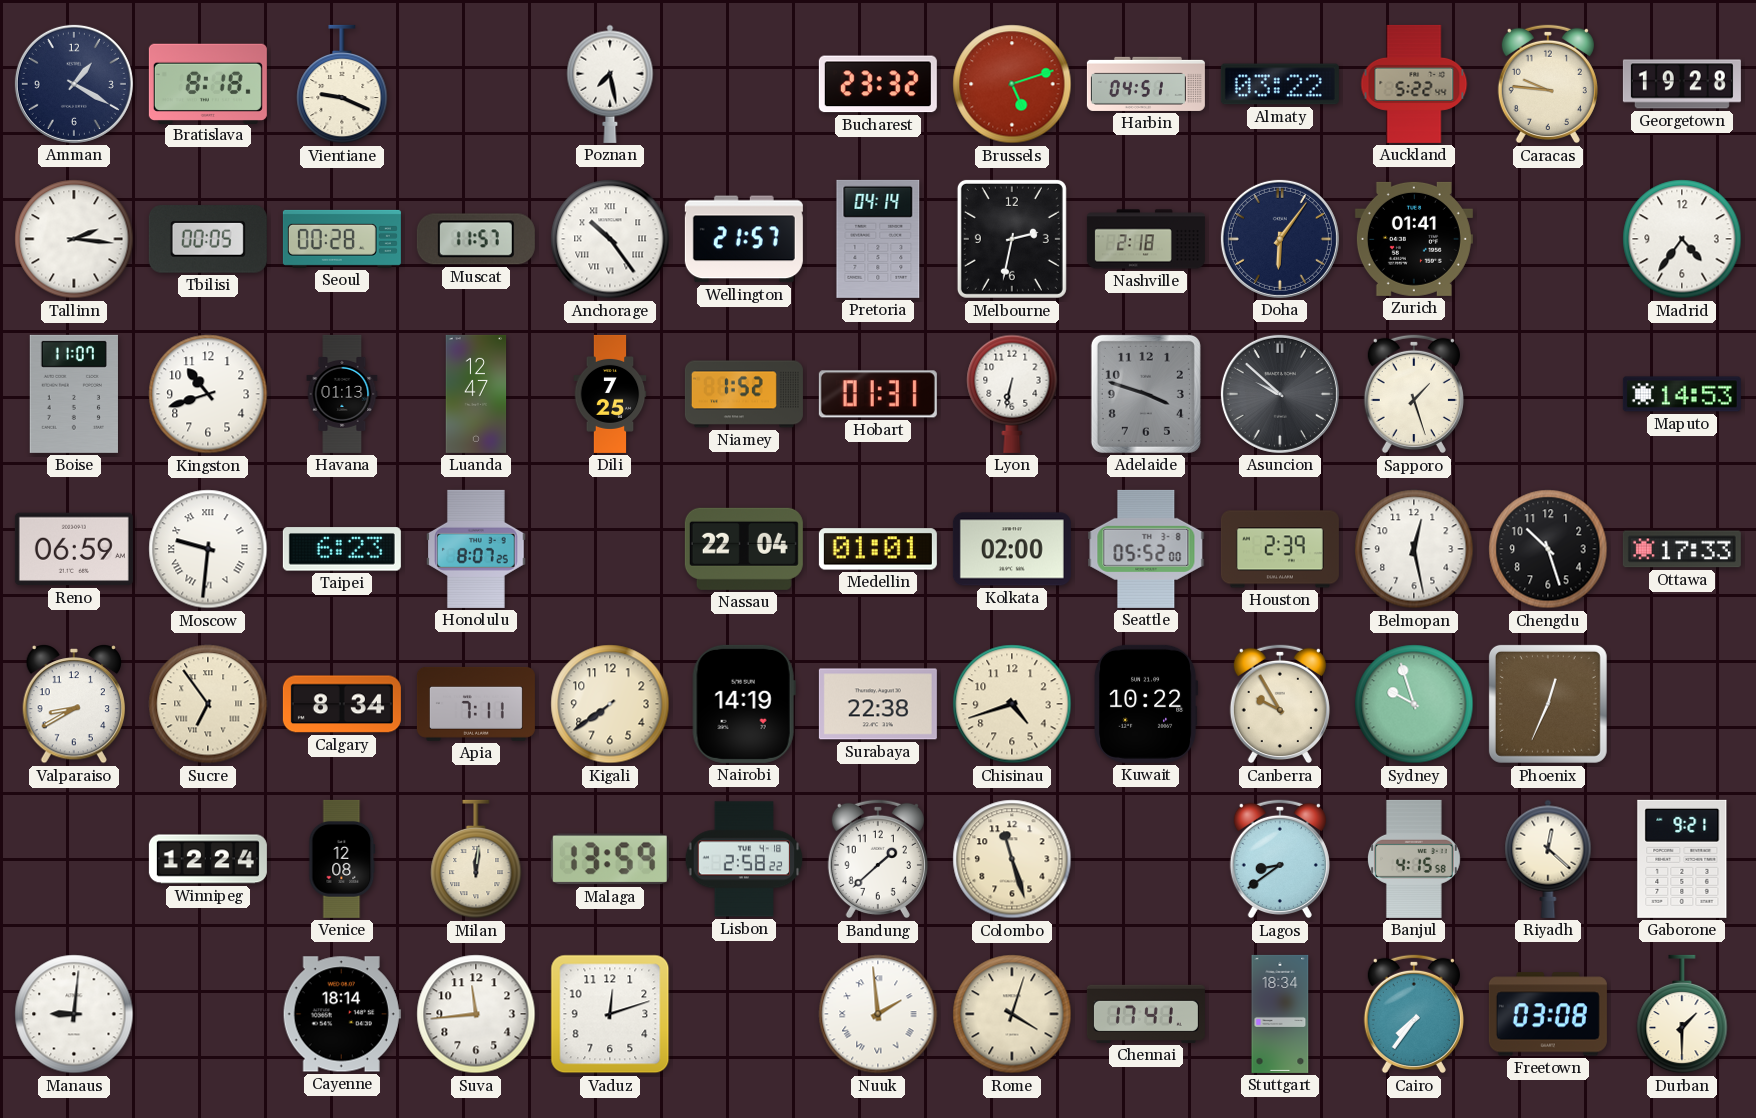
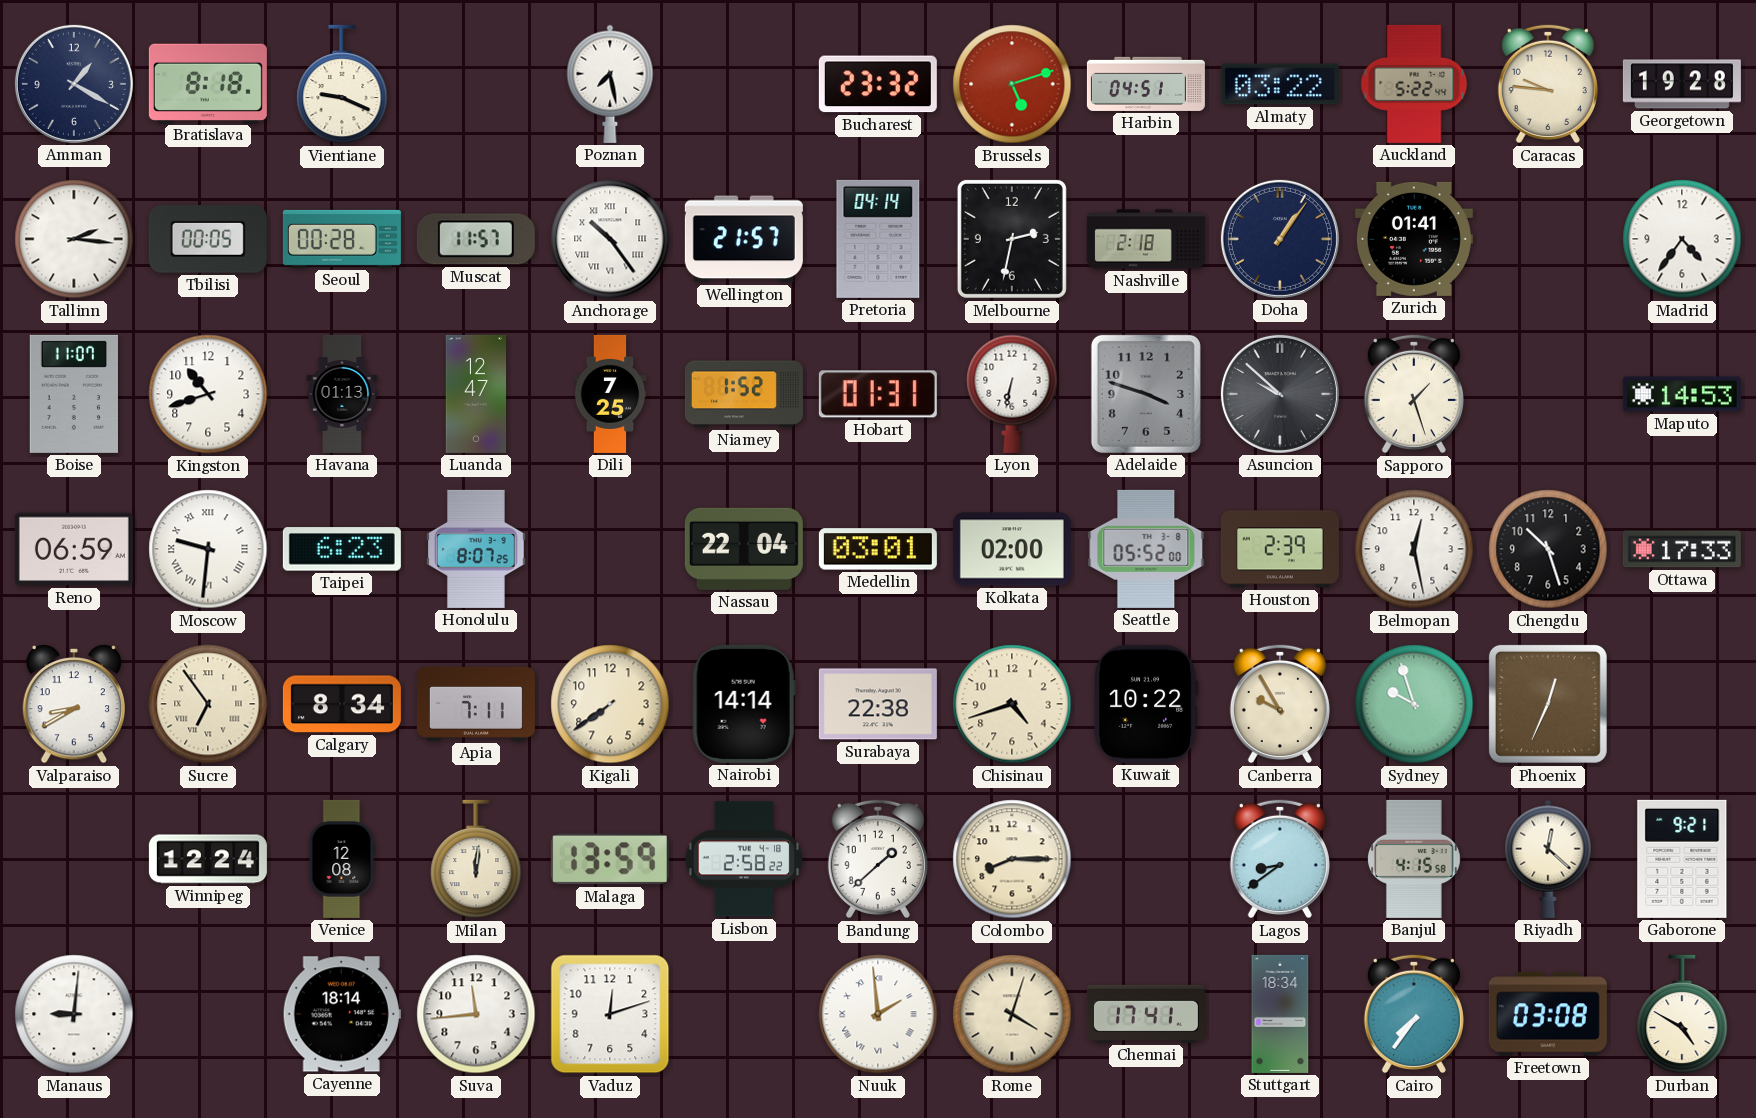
Doha: 6:06 -> 1:06
Medellin: 01:01 -> 03:01
Nairobi: 14:19 -> 14:14
Colombo: 11:27 -> 8:15
Durban: 1:30 -> 4:50
